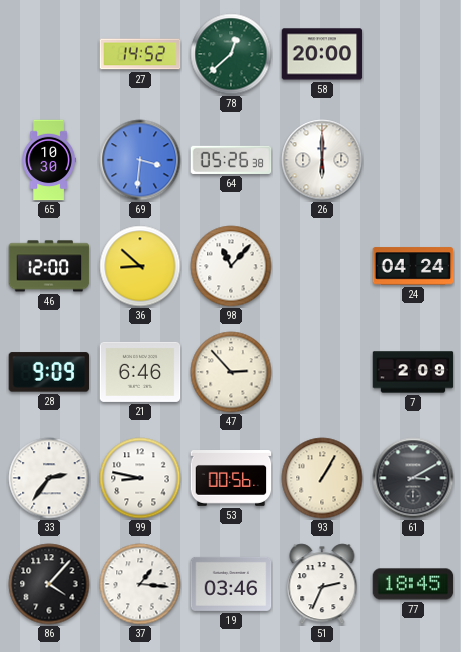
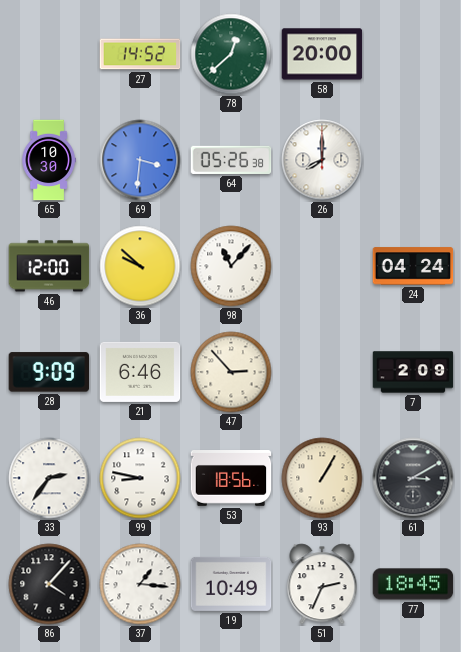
26: 6:00 -> 8:00
36: 8:52 -> 9:52
53: 00:56 -> 18:56
19: 03:46 -> 10:49
